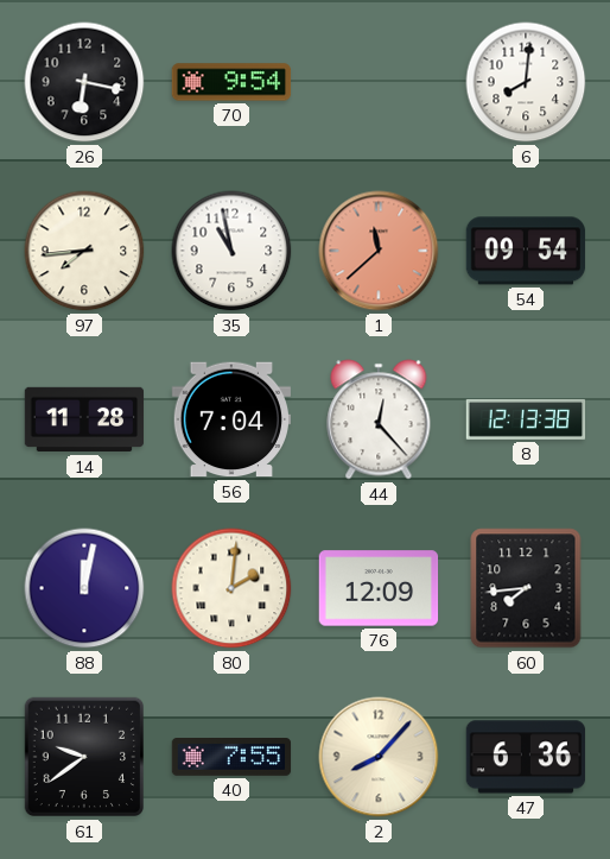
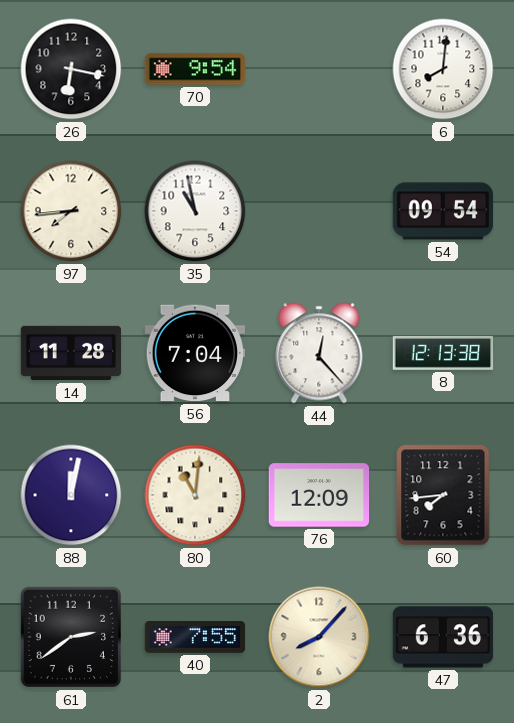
1: 11:38 -> none
80: 2:01 -> 11:01
61: 9:39 -> 2:39
